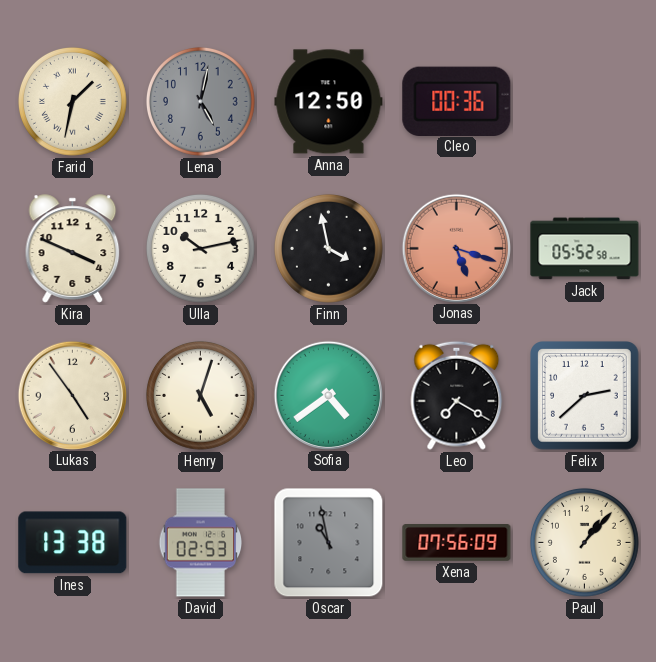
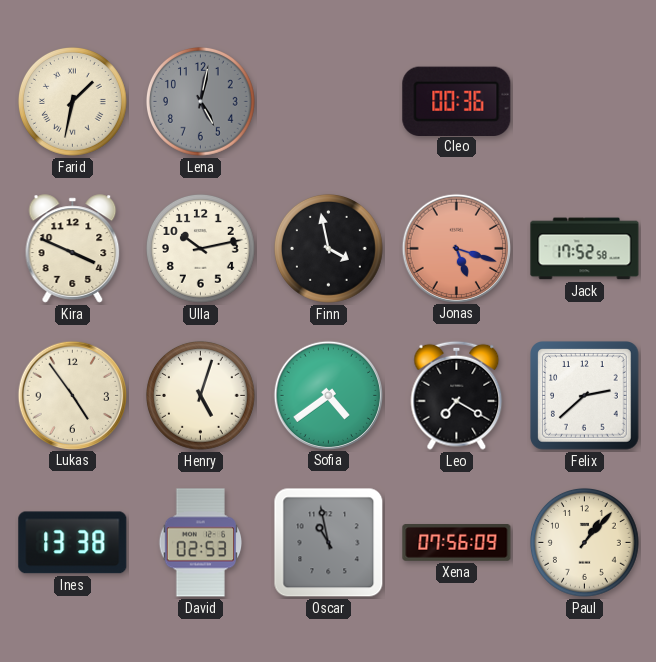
Anna: 12:50 -> none
Jack: 05:52 -> 17:52
